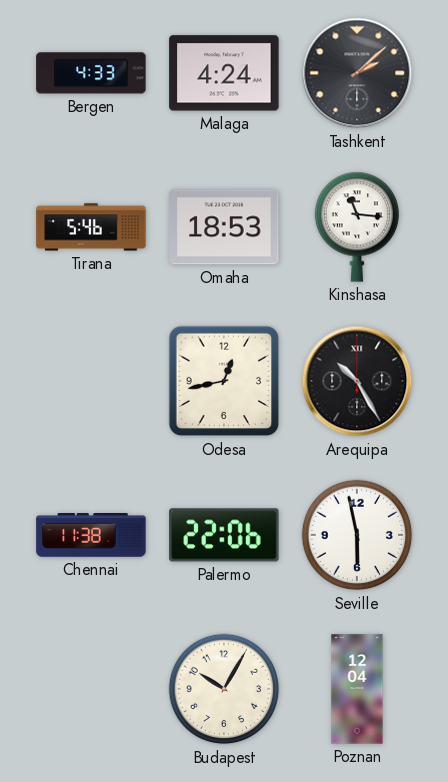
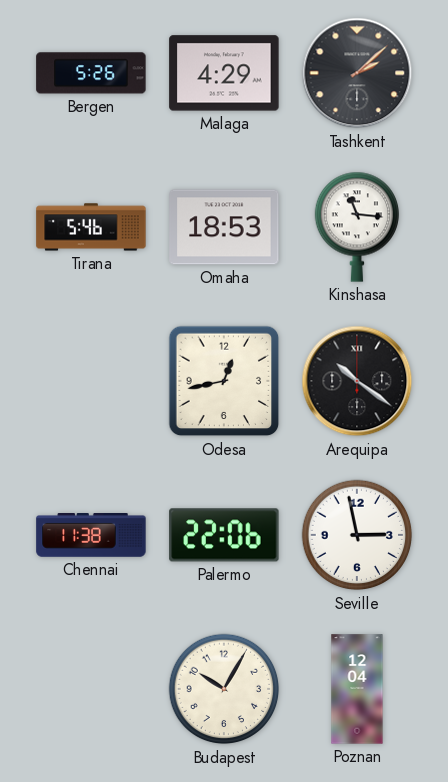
Bergen: 4:33 -> 5:26
Malaga: 4:24 -> 4:29
Arequipa: 10:25 -> 10:21
Seville: 5:58 -> 2:58
